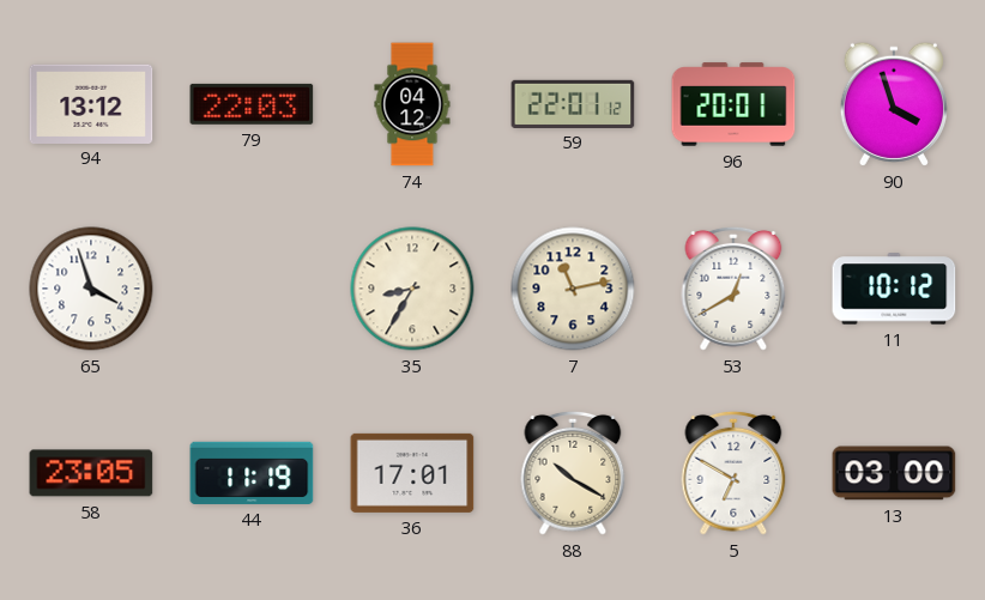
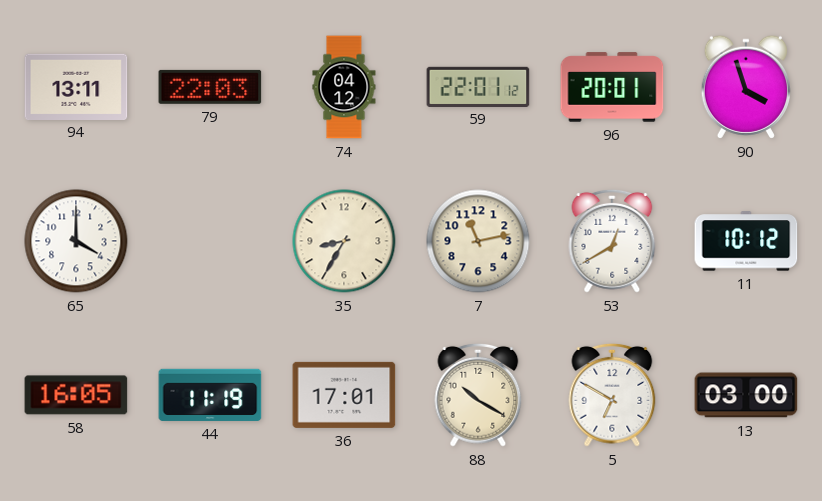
94: 13:12 -> 13:11
65: 3:57 -> 4:00
58: 23:05 -> 16:05
